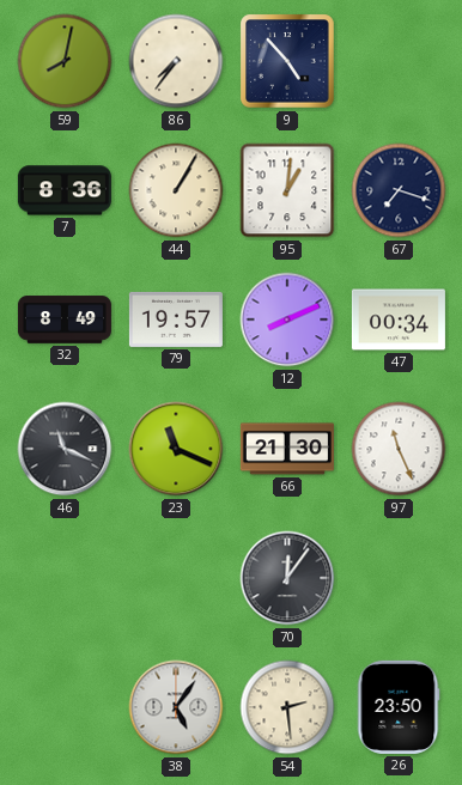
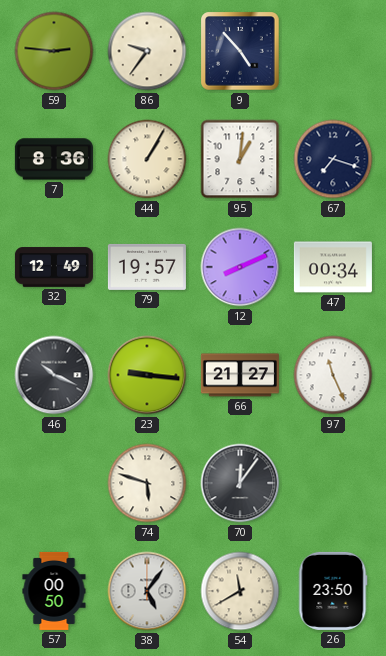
59: 8:02 -> 2:46
86: 7:36 -> 9:36
32: 8:49 -> 12:49
46: 11:19 -> 10:19
23: 11:19 -> 9:16
66: 21:30 -> 21:27
74: none -> 5:48
57: none -> 00:50
54: 2:29 -> 11:40
